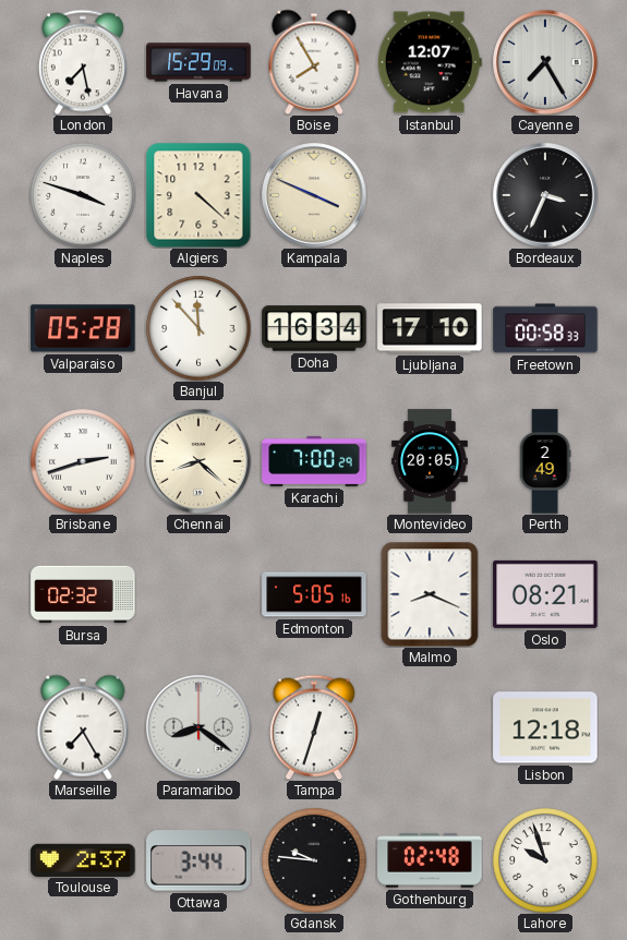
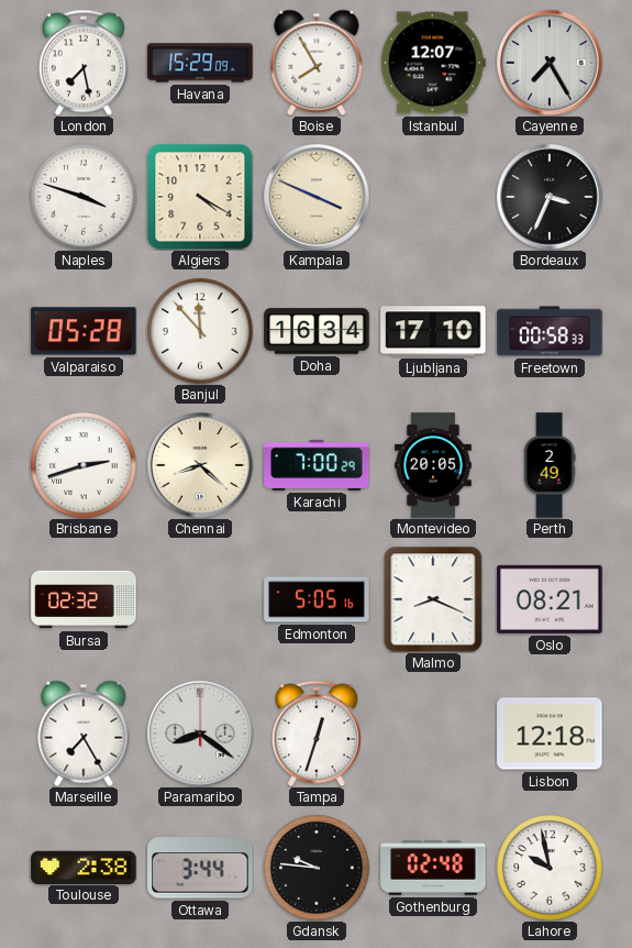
Algiers: 4:22 -> 4:20
Toulouse: 2:37 -> 2:38
Lahore: 9:57 -> 9:58
